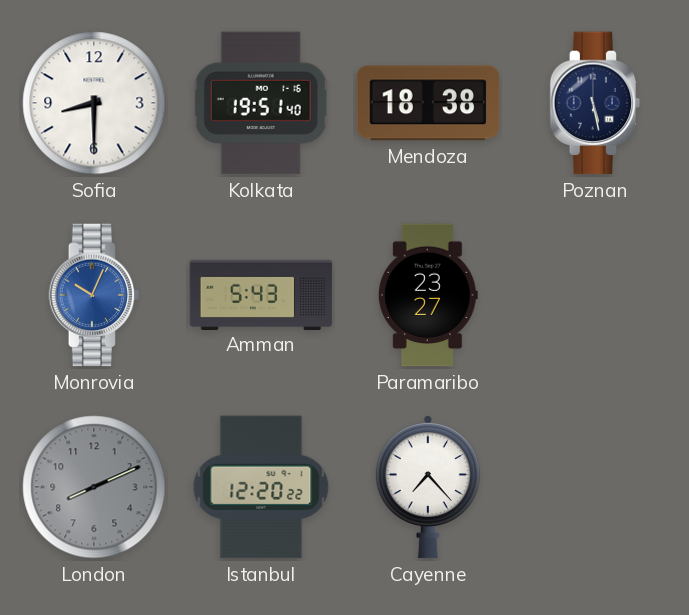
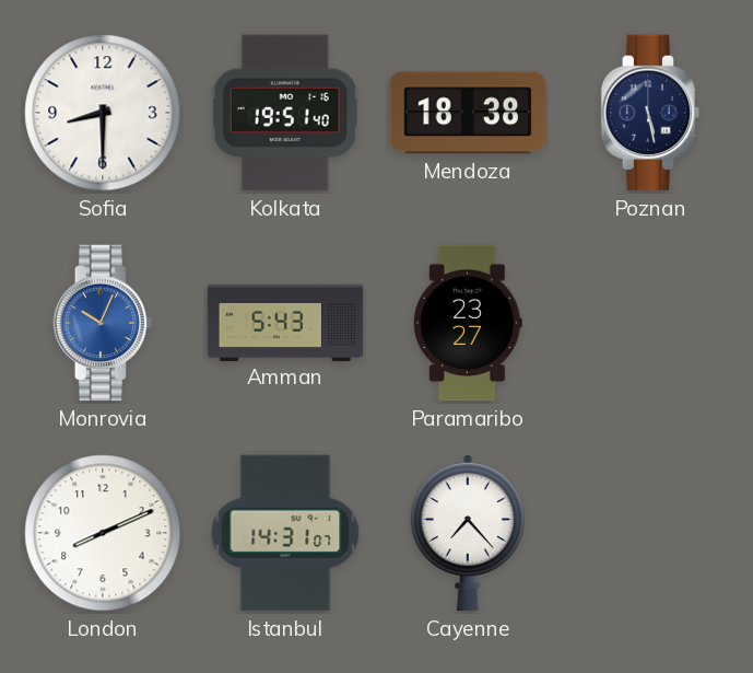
London dial: grey -> white
Istanbul: 12:20 -> 14:31
